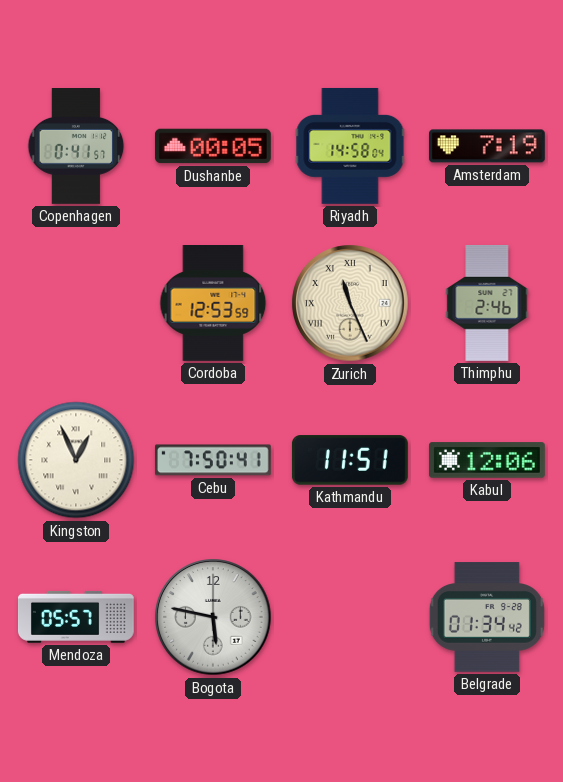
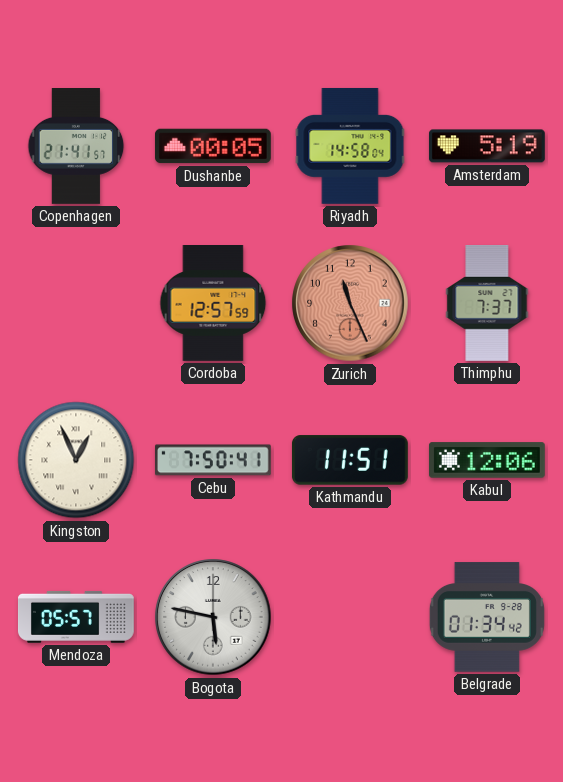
Copenhagen: 0:41 -> 21:41
Amsterdam: 7:19 -> 5:19
Cordoba: 12:53 -> 12:57
Zurich dial: cream -> salmon
Zurich numerals: Roman -> Arabic
Thimphu: 2:46 -> 7:37
